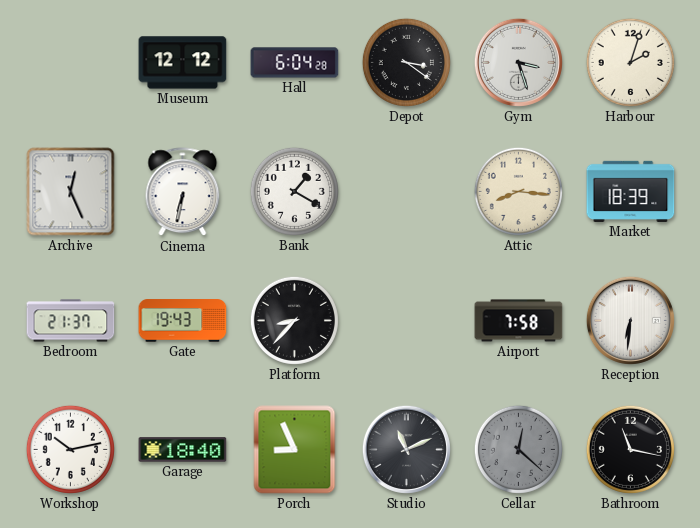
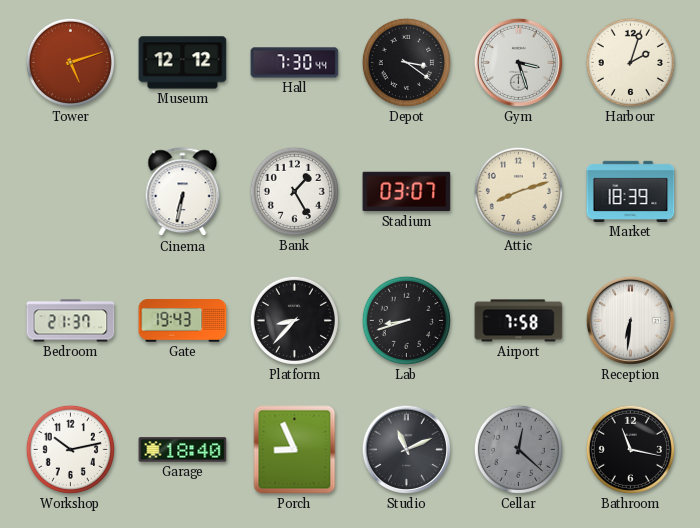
Tower: none -> 5:12
Hall: 6:04 -> 7:30
Archive: 12:26 -> none
Bank: 1:20 -> 1:25
Stadium: none -> 03:07
Attic: 8:16 -> 8:12
Lab: none -> 8:42
